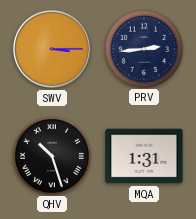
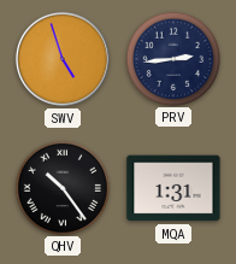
SWV: 3:15 -> 4:57
QHV: 10:27 -> 10:24
